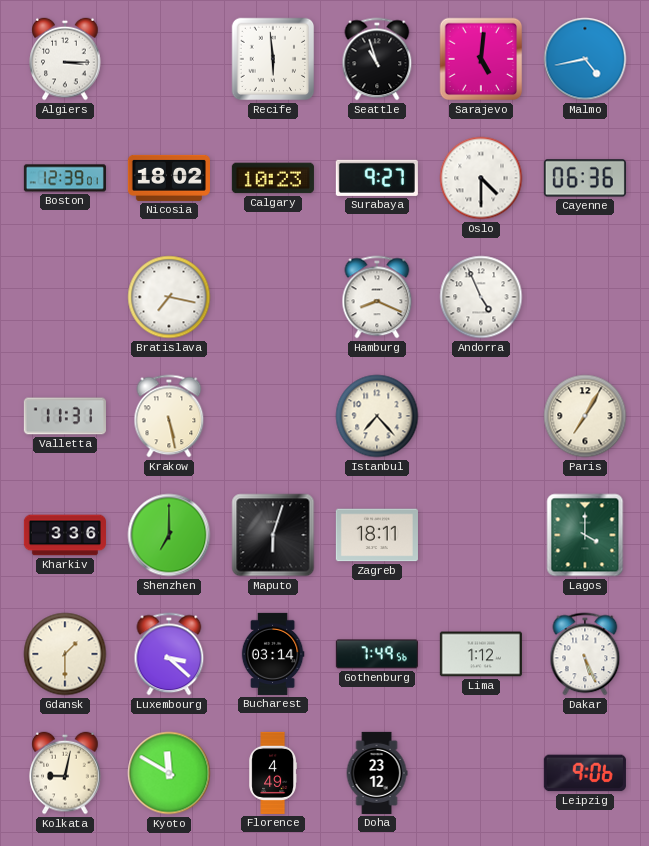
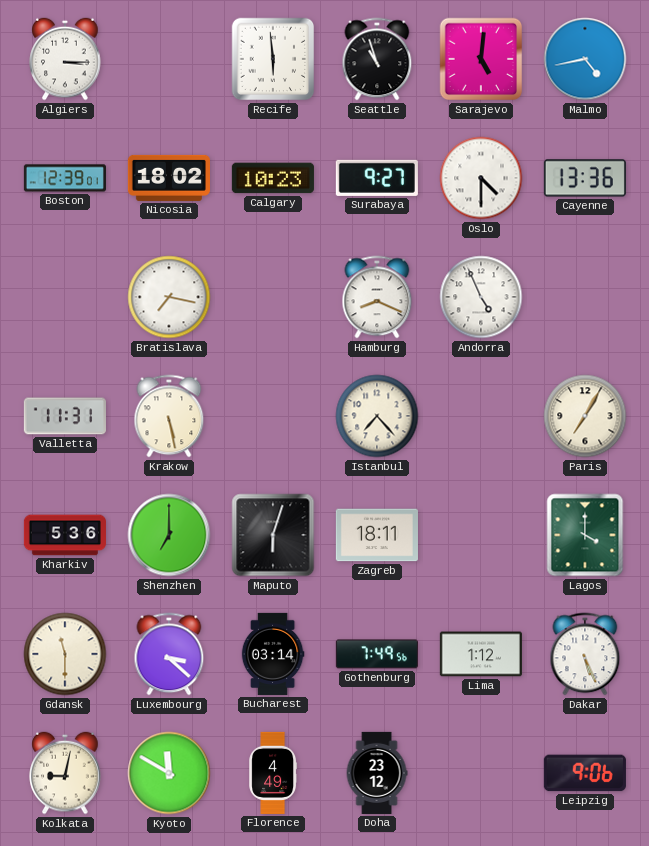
Cayenne: 06:36 -> 13:36
Kharkiv: 3:36 -> 5:36
Gdansk: 1:30 -> 11:30
